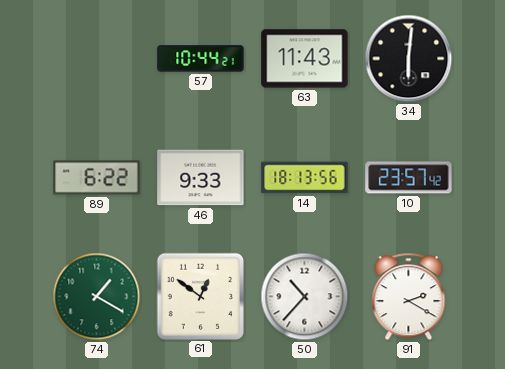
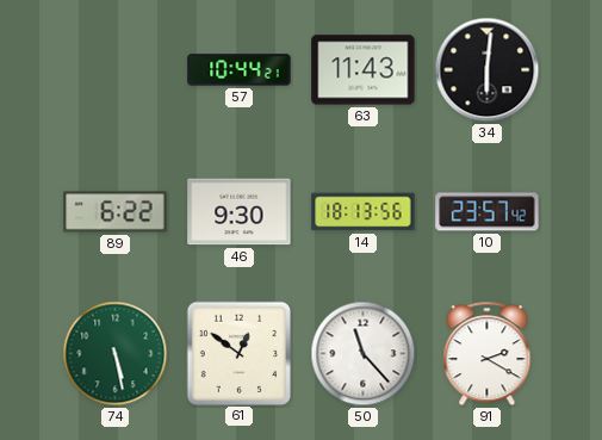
46: 9:33 -> 9:30
74: 1:20 -> 5:28
50: 10:37 -> 11:23
